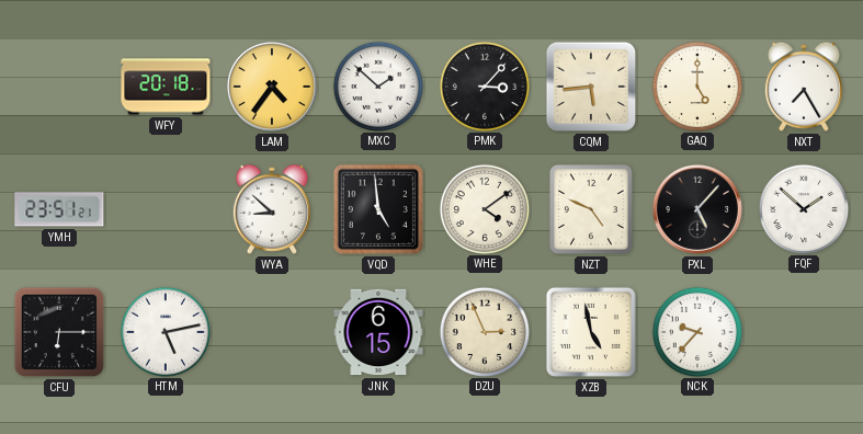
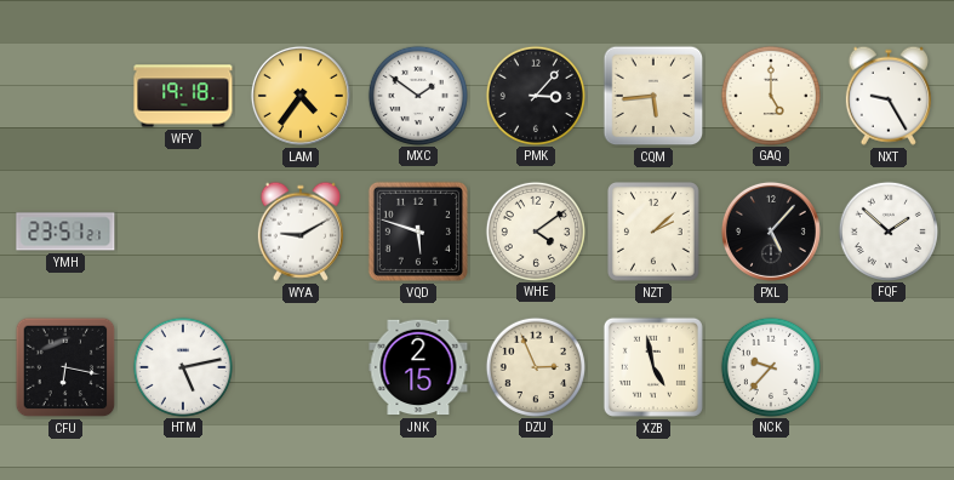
WFY: 20:18 -> 19:18
MXC: 1:52 -> 1:51
NXT: 7:25 -> 9:25
WYA: 8:52 -> 9:10
VQD: 4:59 -> 5:48
NZT: 4:49 -> 2:08
CFU: 6:15 -> 6:17
JNK: 6:15 -> 2:15
